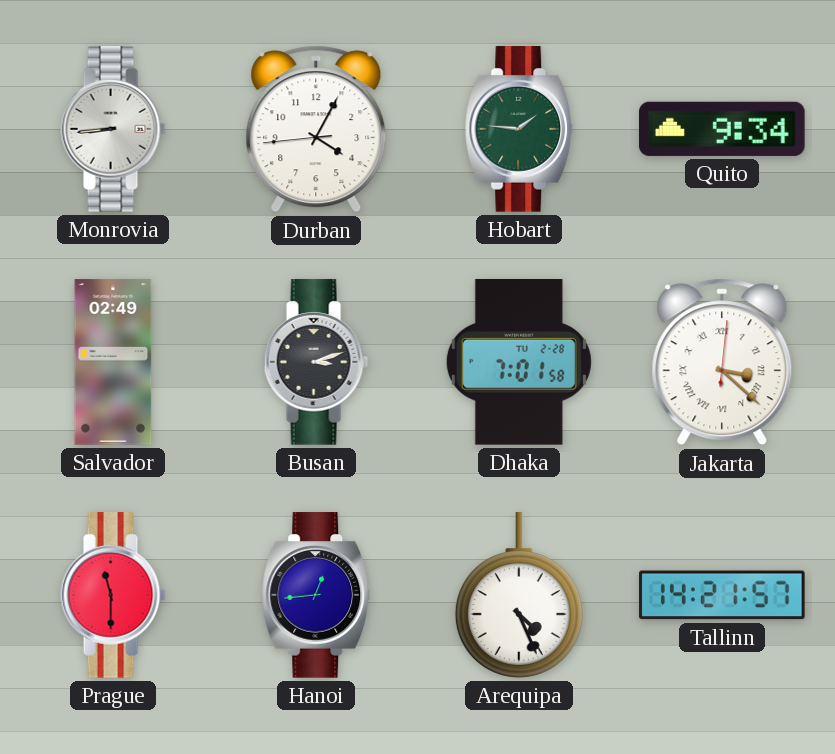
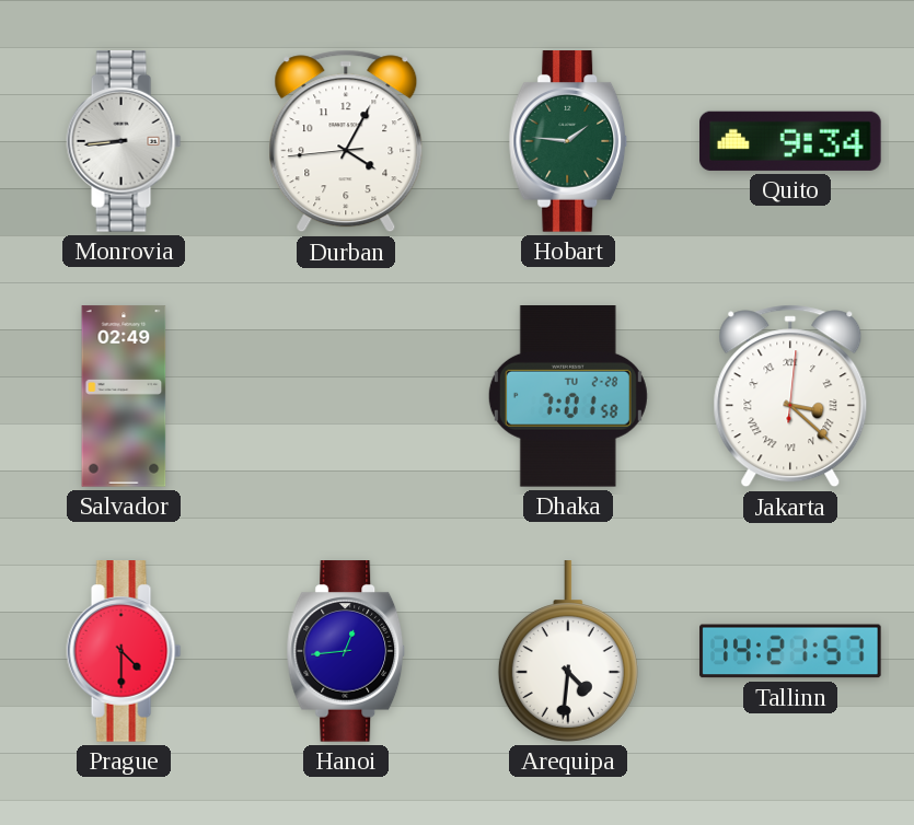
Busan: 3:12 -> none
Prague: 11:30 -> 4:30
Arequipa: 4:26 -> 4:31
